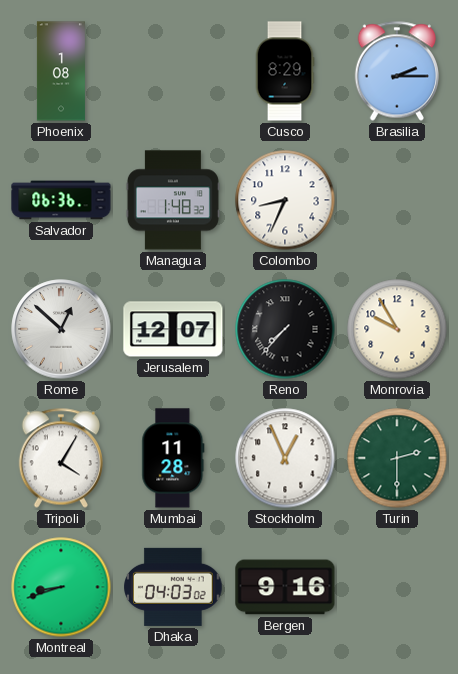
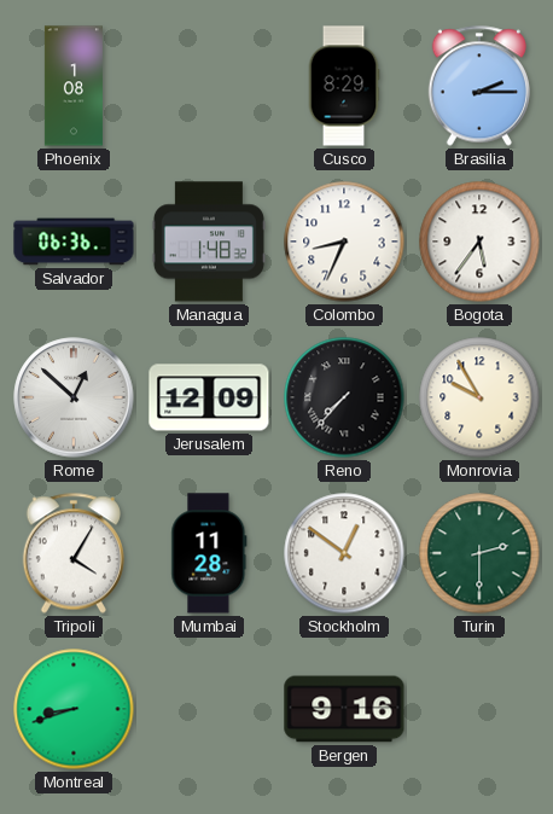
Bogota: none -> 5:36
Jerusalem: 12:07 -> 12:09
Stockholm: 12:56 -> 12:51
Dhaka: 04:03 -> none
